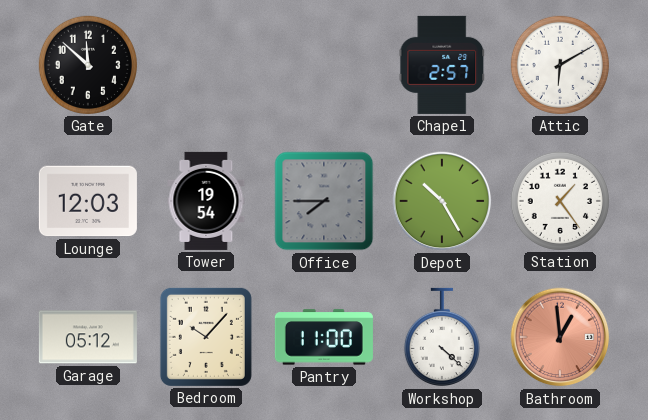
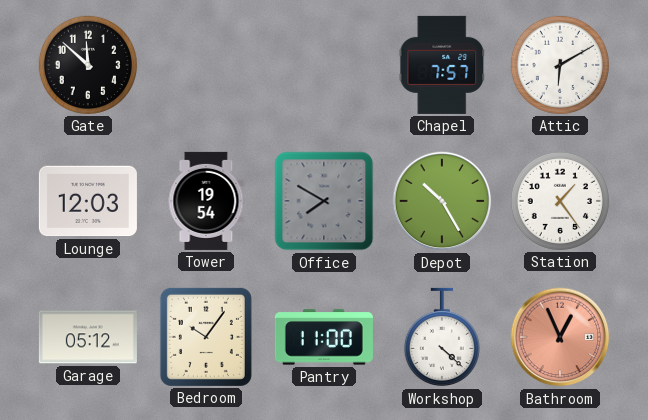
Chapel: 2:57 -> 7:57
Office: 7:45 -> 7:50
Bedroom: 10:07 -> 10:06
Bathroom: 12:59 -> 12:56
